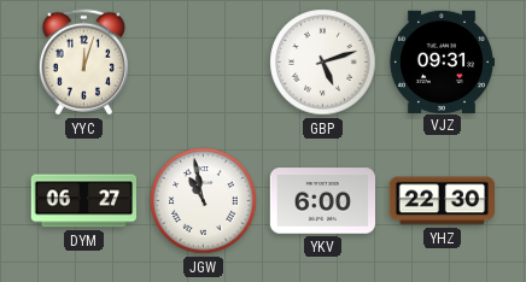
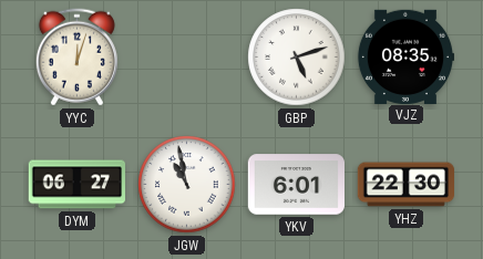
VJZ: 09:31 -> 08:35
YKV: 6:00 -> 6:01
